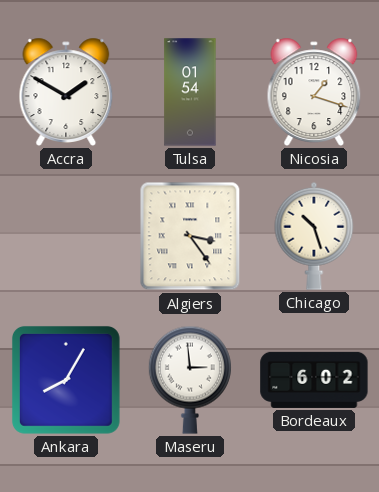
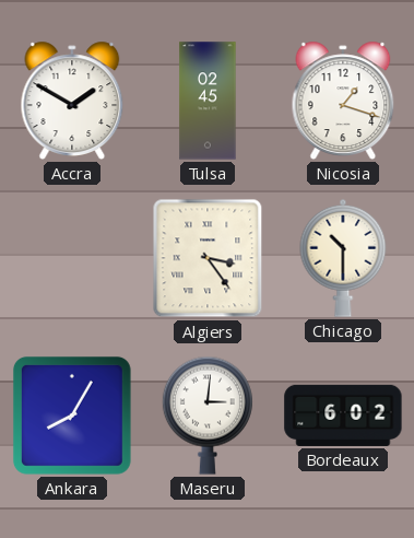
Tulsa: 01:54 -> 02:45
Chicago: 10:27 -> 10:30
Maseru: 2:59 -> 3:01
